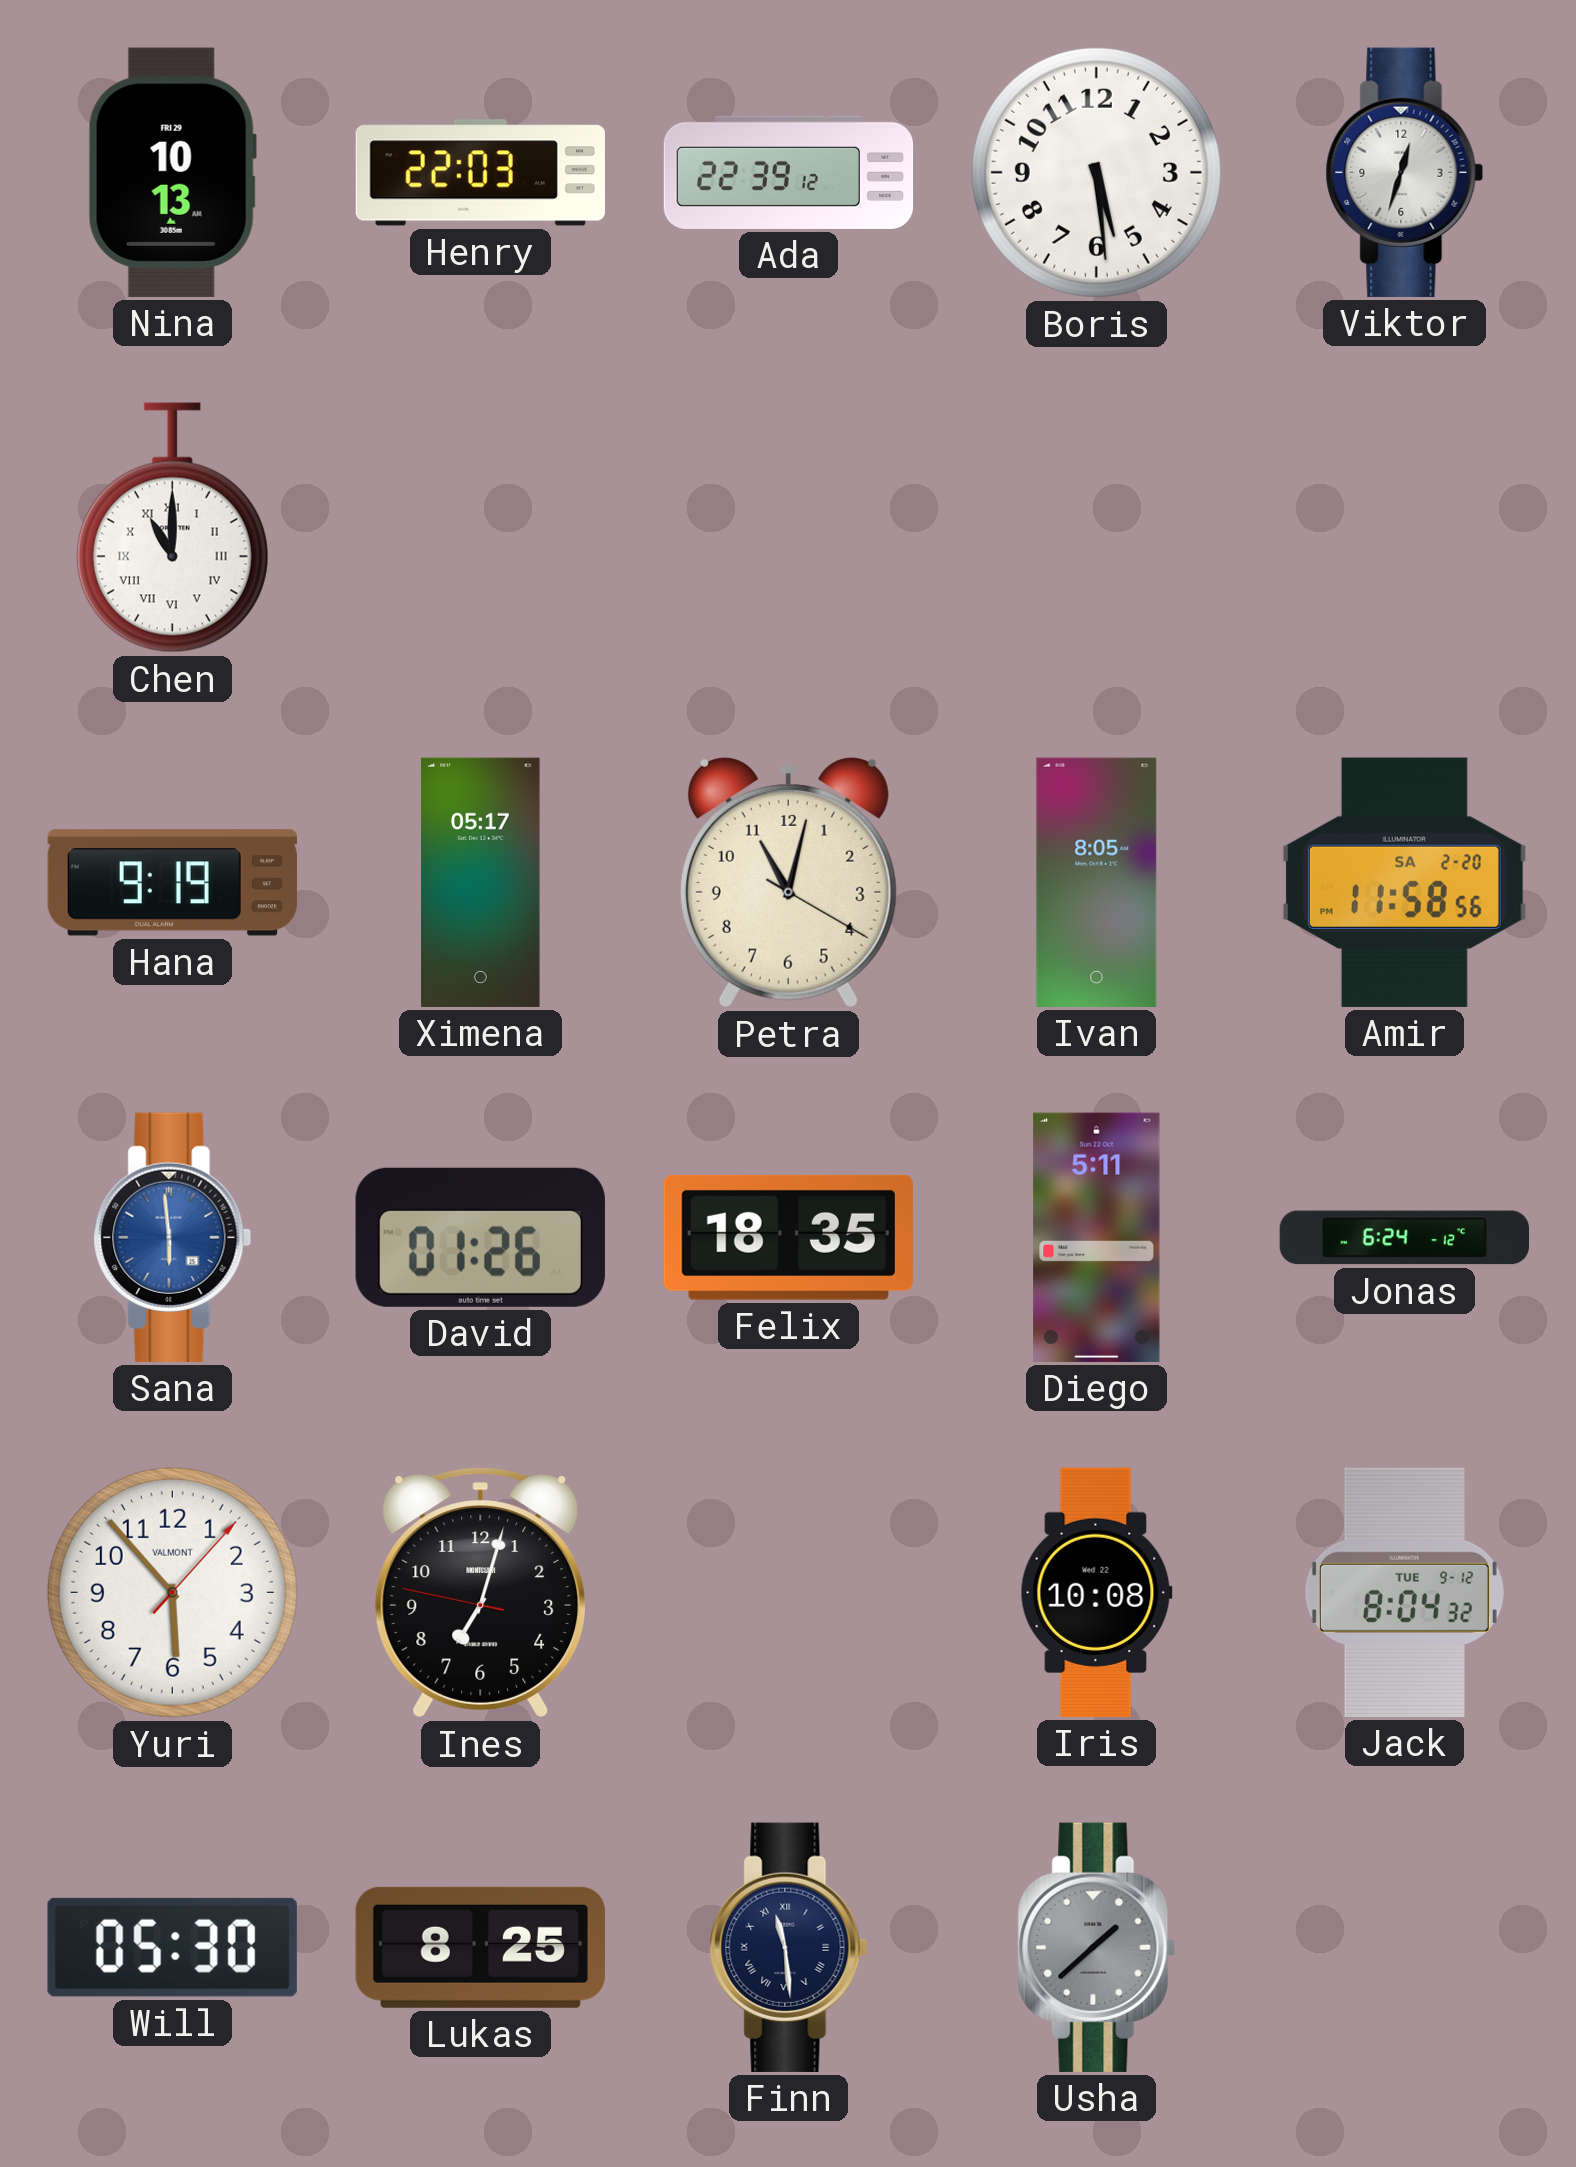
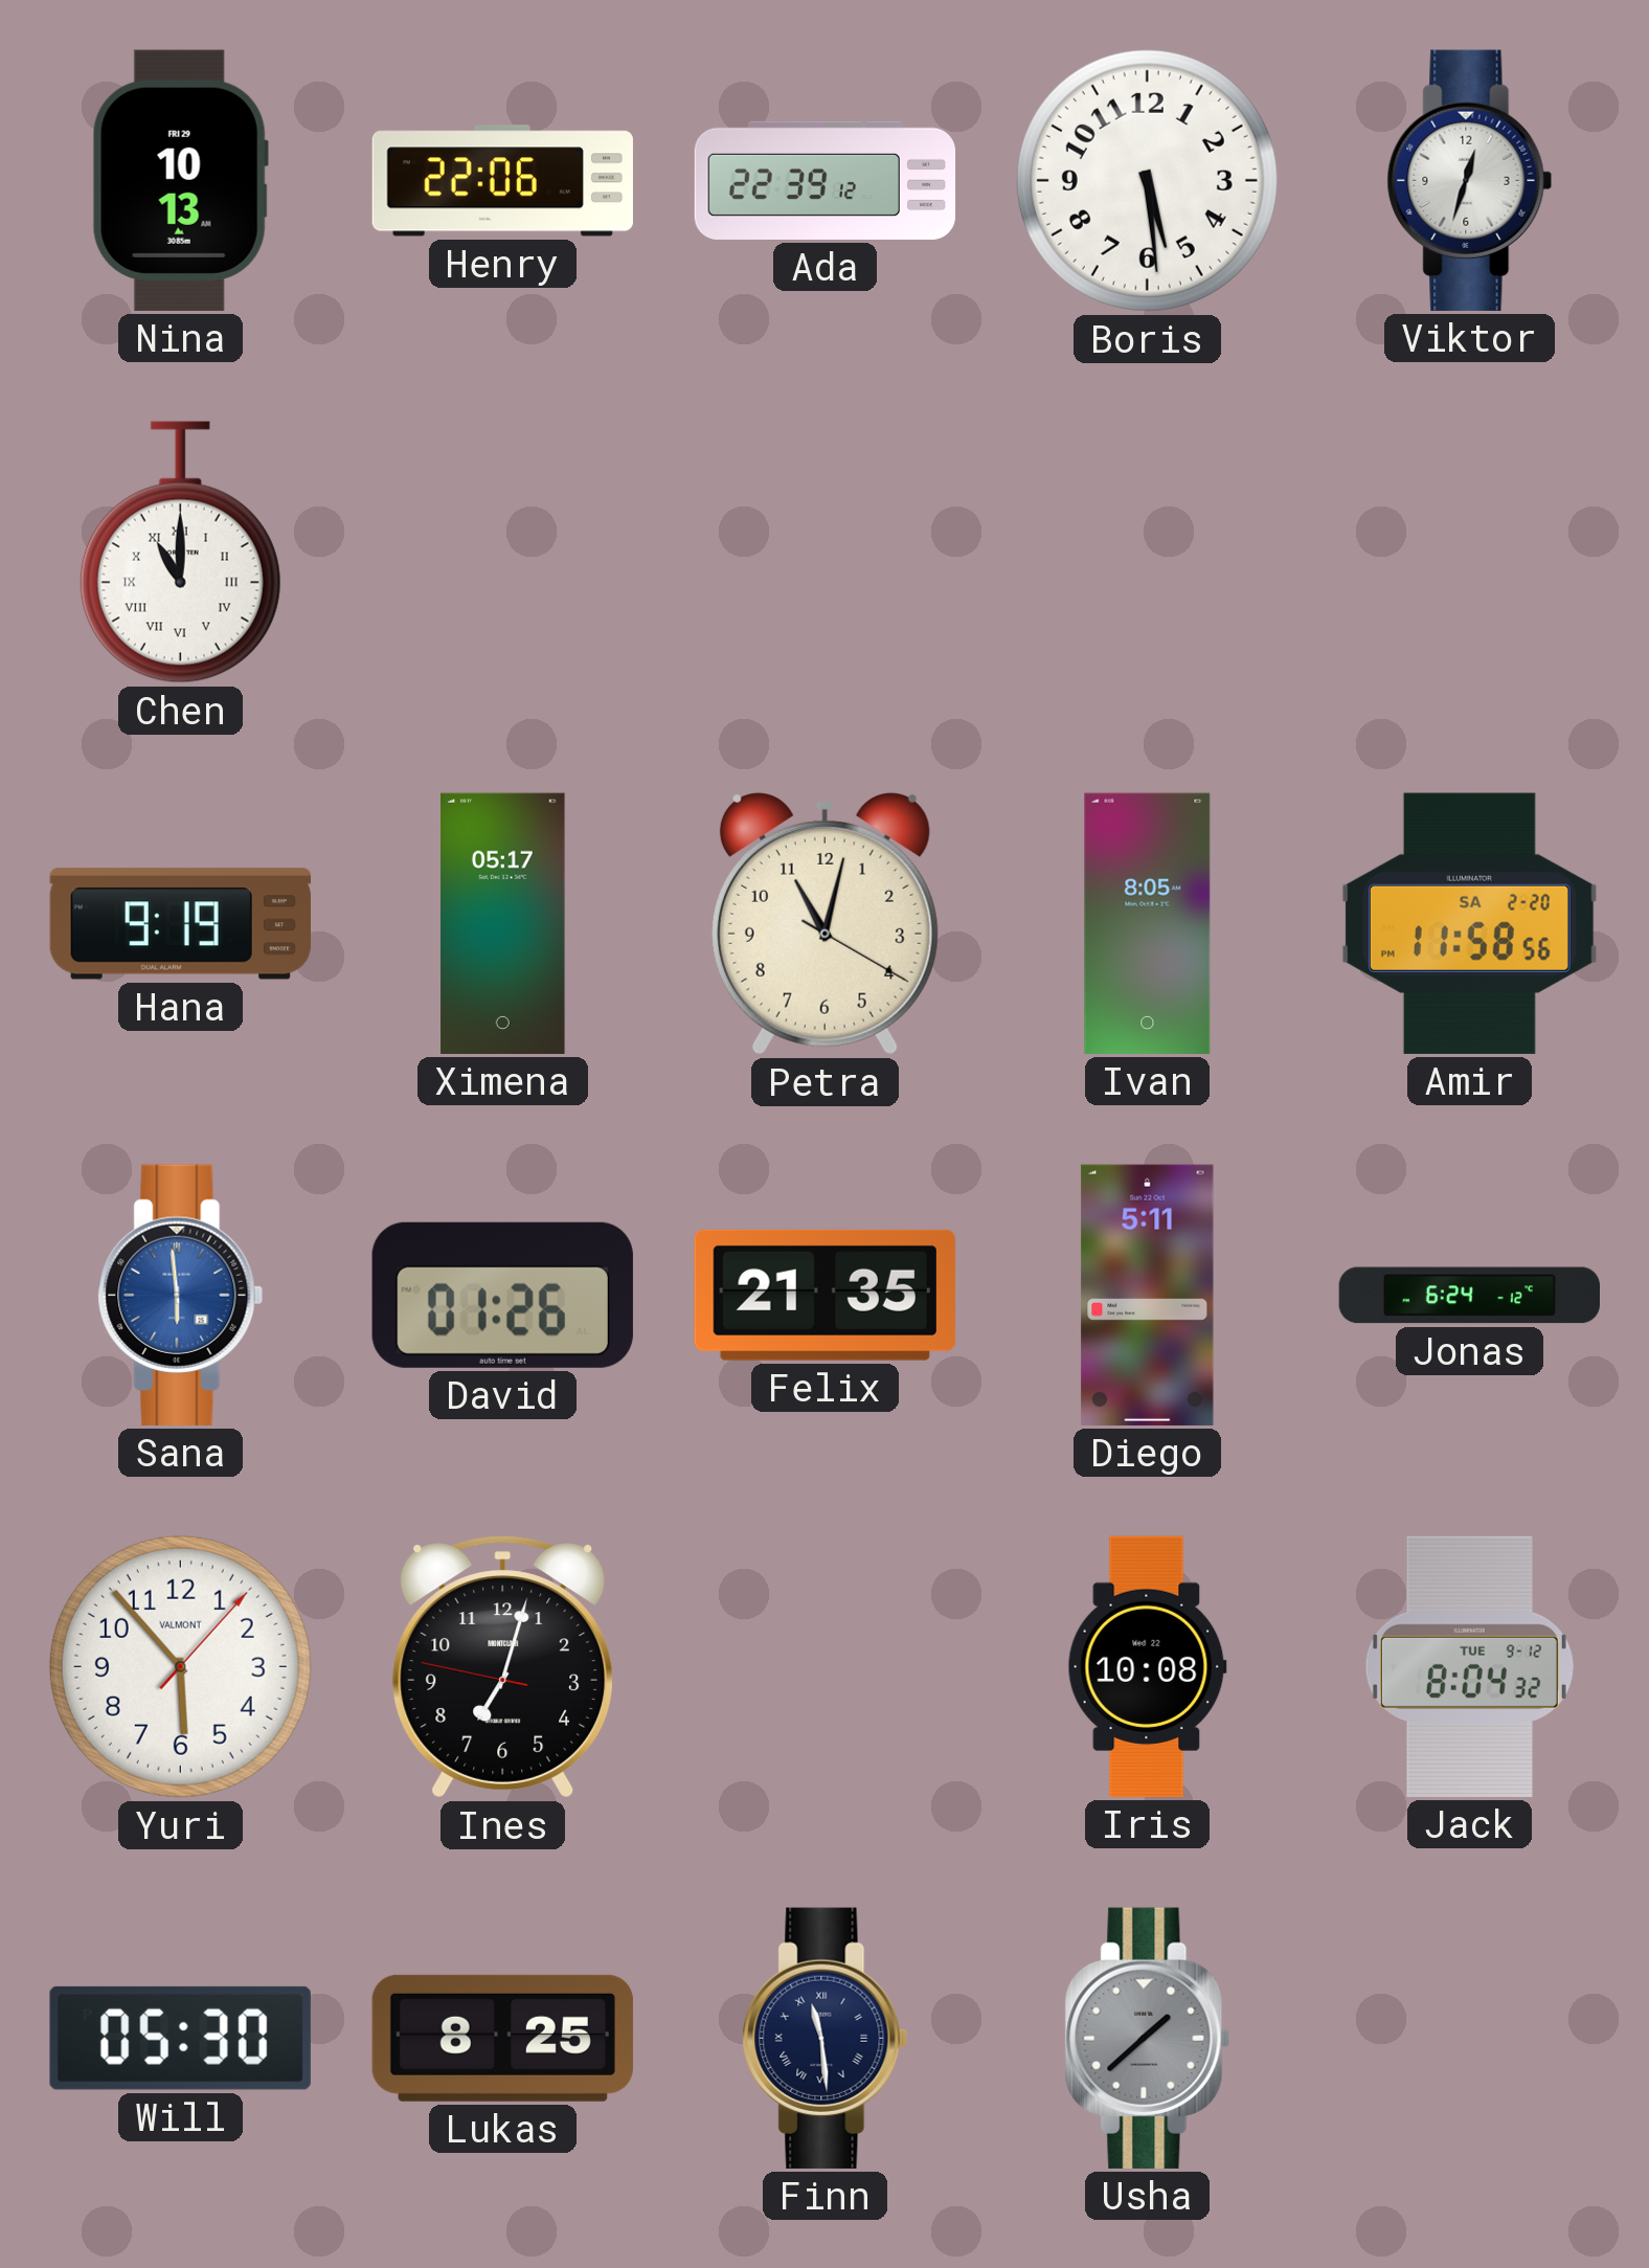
Henry: 22:03 -> 22:06
Felix: 18:35 -> 21:35
